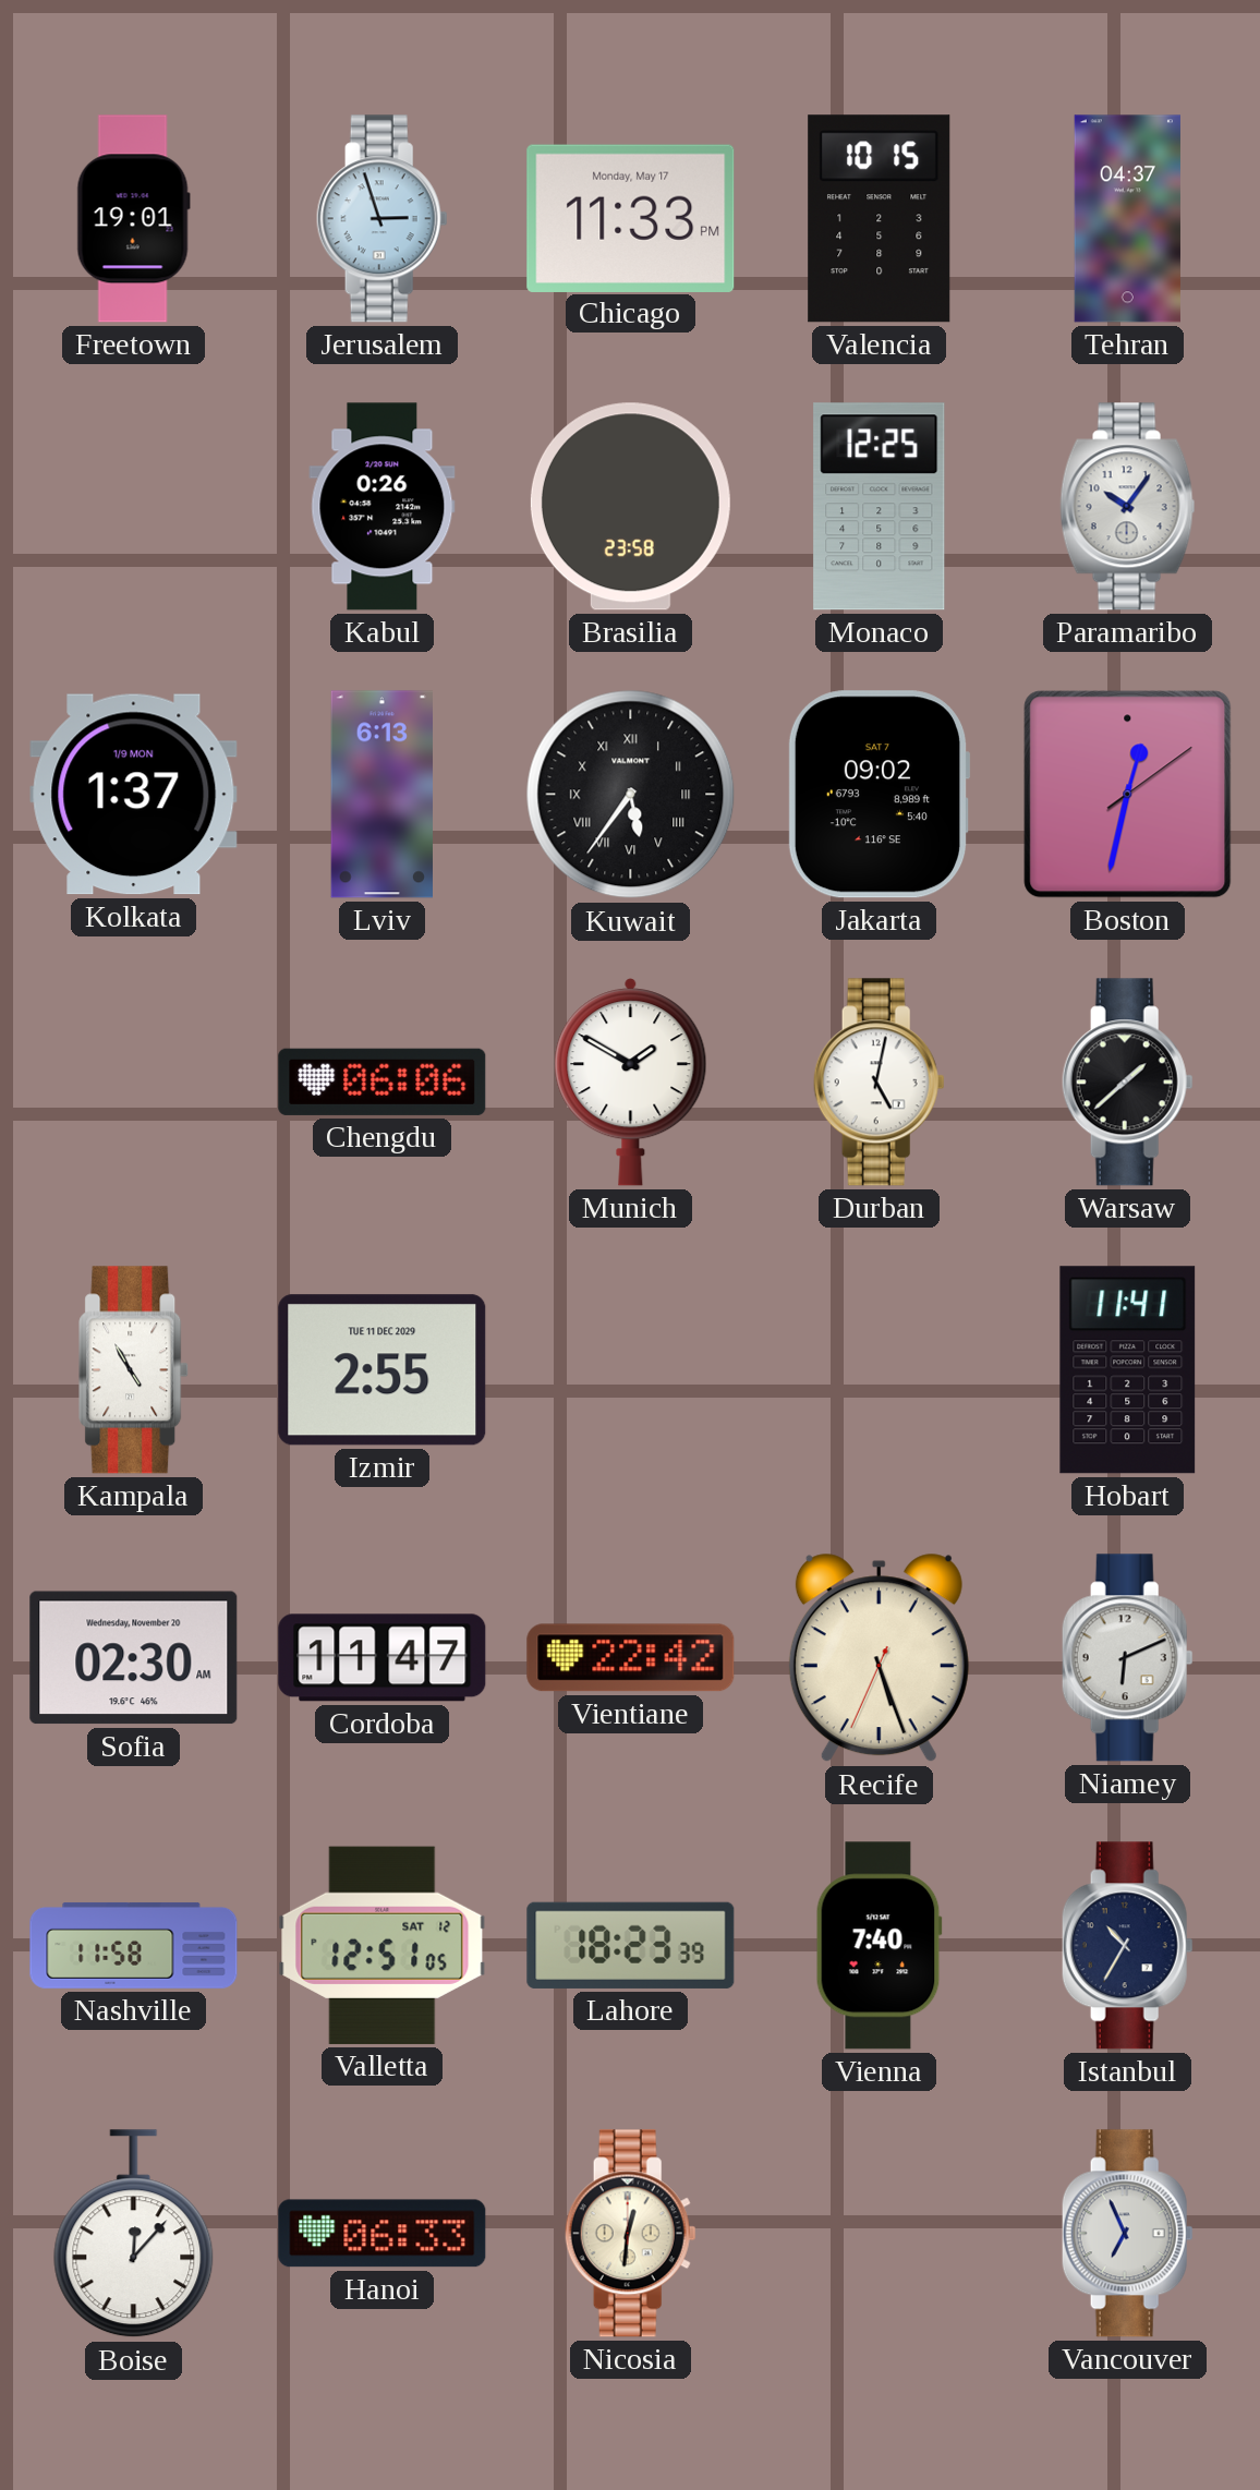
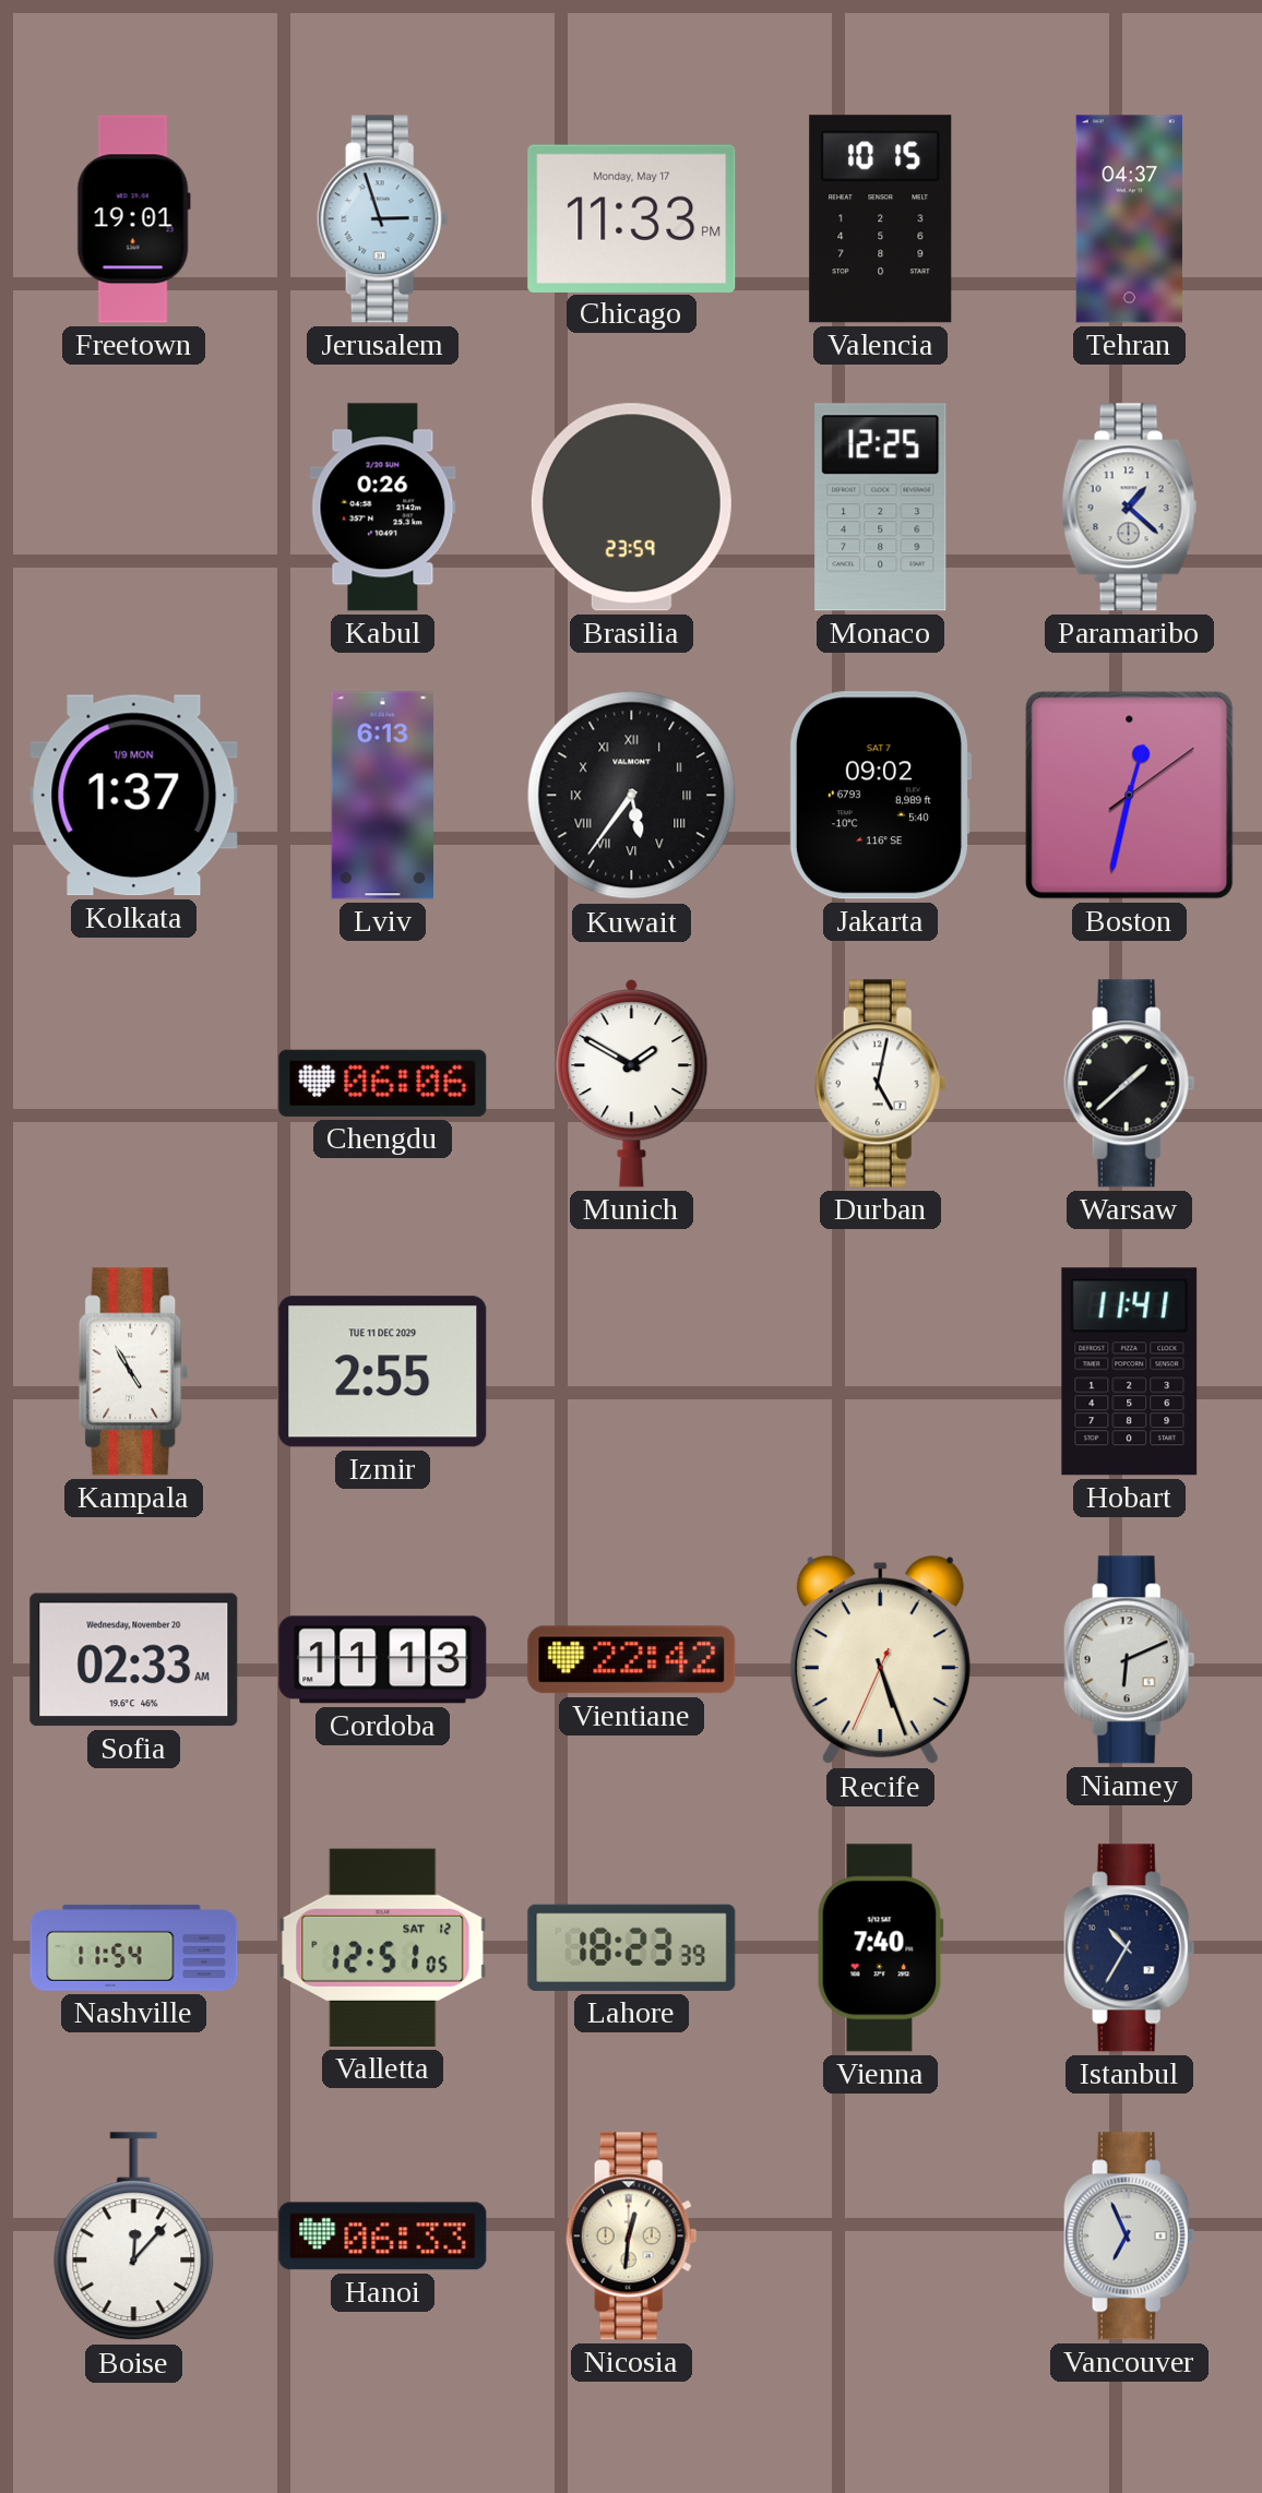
Brasilia: 23:58 -> 23:59
Paramaribo: 10:06 -> 1:22
Sofia: 02:30 -> 02:33
Cordoba: 11:47 -> 11:13
Nashville: 11:58 -> 11:54
